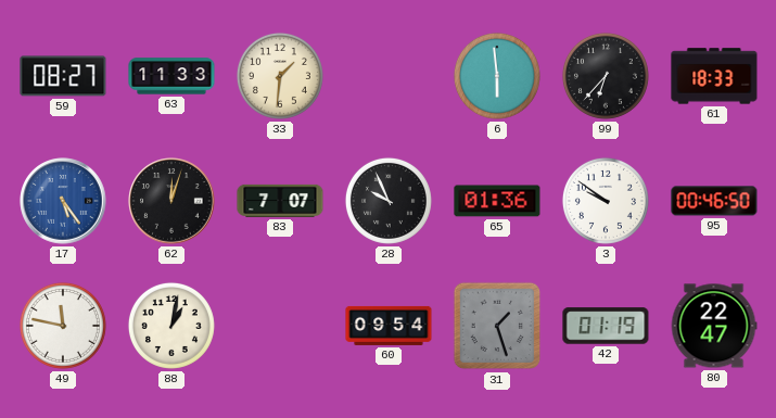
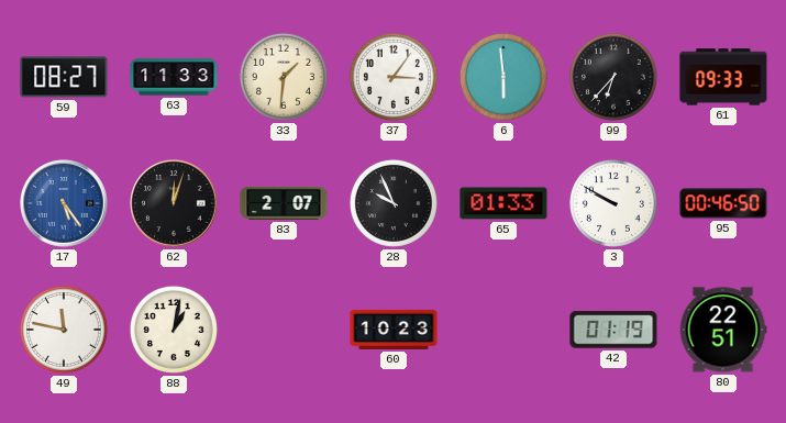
37: none -> 3:06
61: 18:33 -> 09:33
83: 7:07 -> 2:07
65: 01:36 -> 01:33
3: 9:51 -> 9:50
60: 09:54 -> 10:23
31: 1:27 -> none
80: 22:47 -> 22:51
